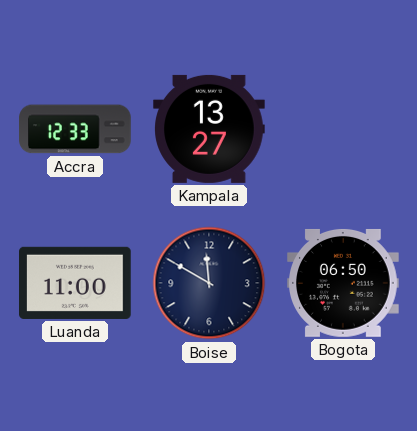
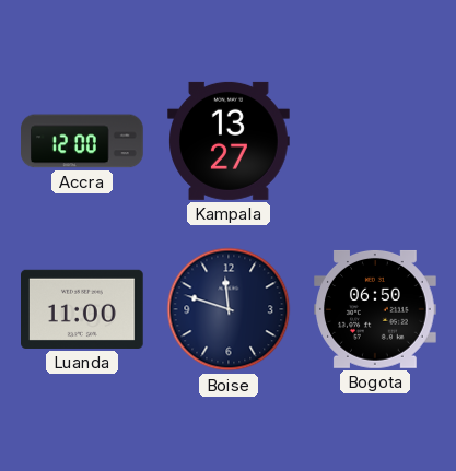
Accra: 12:33 -> 12:00
Boise: 11:50 -> 11:48
